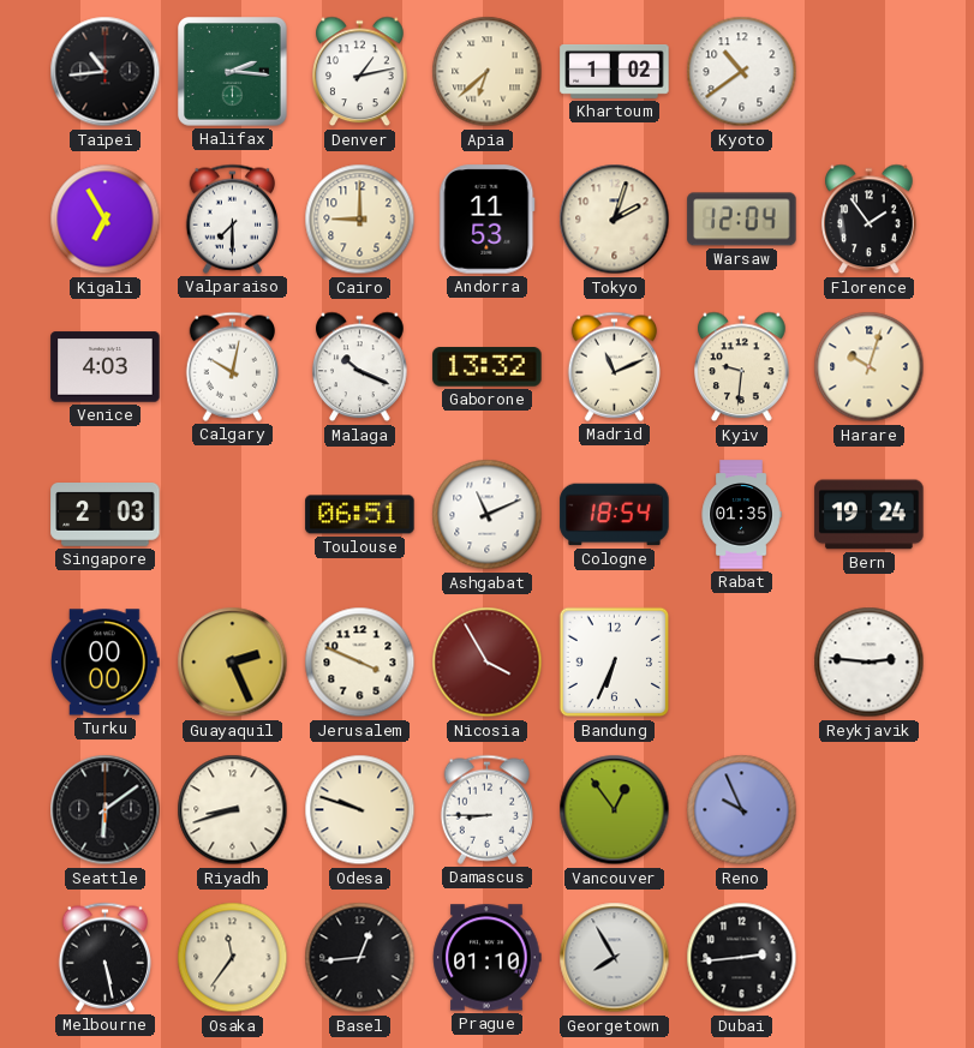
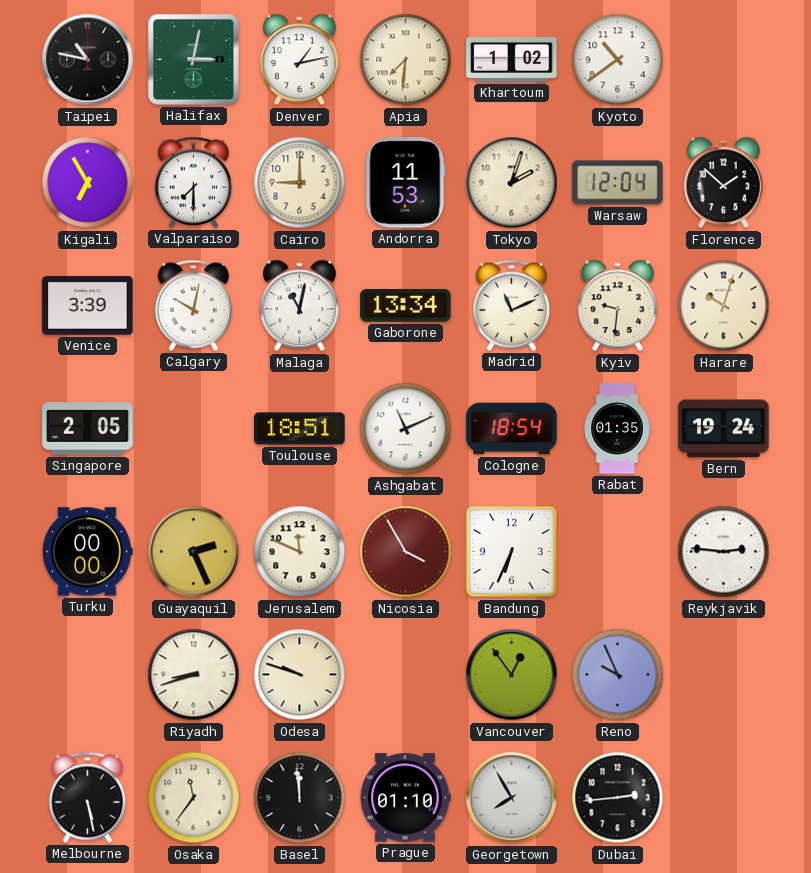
Taipei: 10:44 -> 10:47
Halifax: 2:16 -> 3:02
Apia: 6:38 -> 7:31
Florence: 1:54 -> 1:52
Venice: 4:03 -> 3:39
Malaga: 10:19 -> 11:02
Gaborone: 13:32 -> 13:34
Singapore: 2:03 -> 2:05
Toulouse: 06:51 -> 18:51
Jerusalem: 3:49 -> 11:49
Seattle: 6:09 -> none
Damascus: 8:45 -> none
Basel: 12:44 -> 11:59
